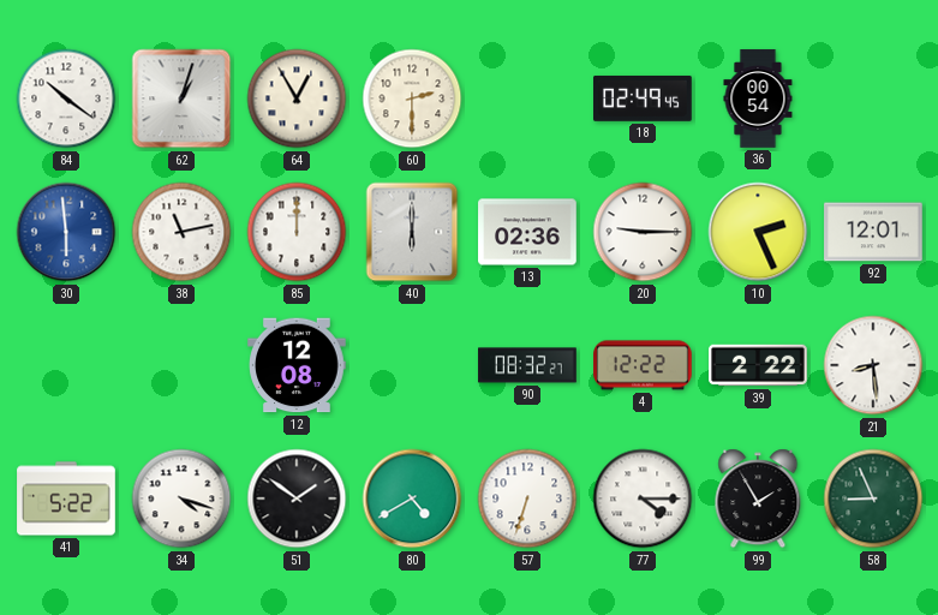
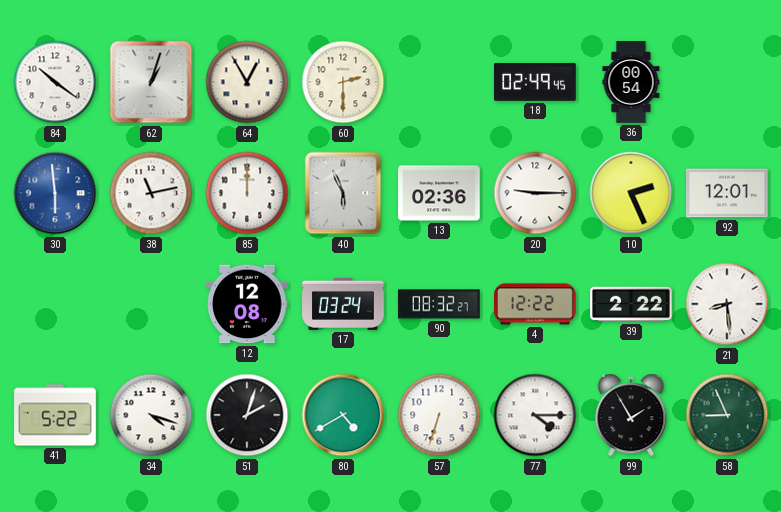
40: 6:00 -> 5:56
17: none -> 03:24
51: 1:51 -> 2:03
